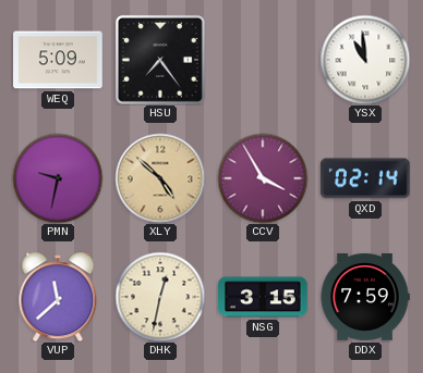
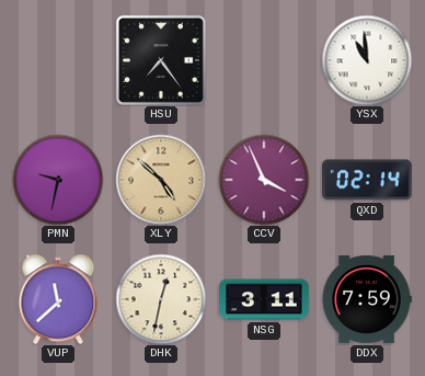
WEQ: 5:09 -> none
CCV: 3:55 -> 3:56
NSG: 3:15 -> 3:11
